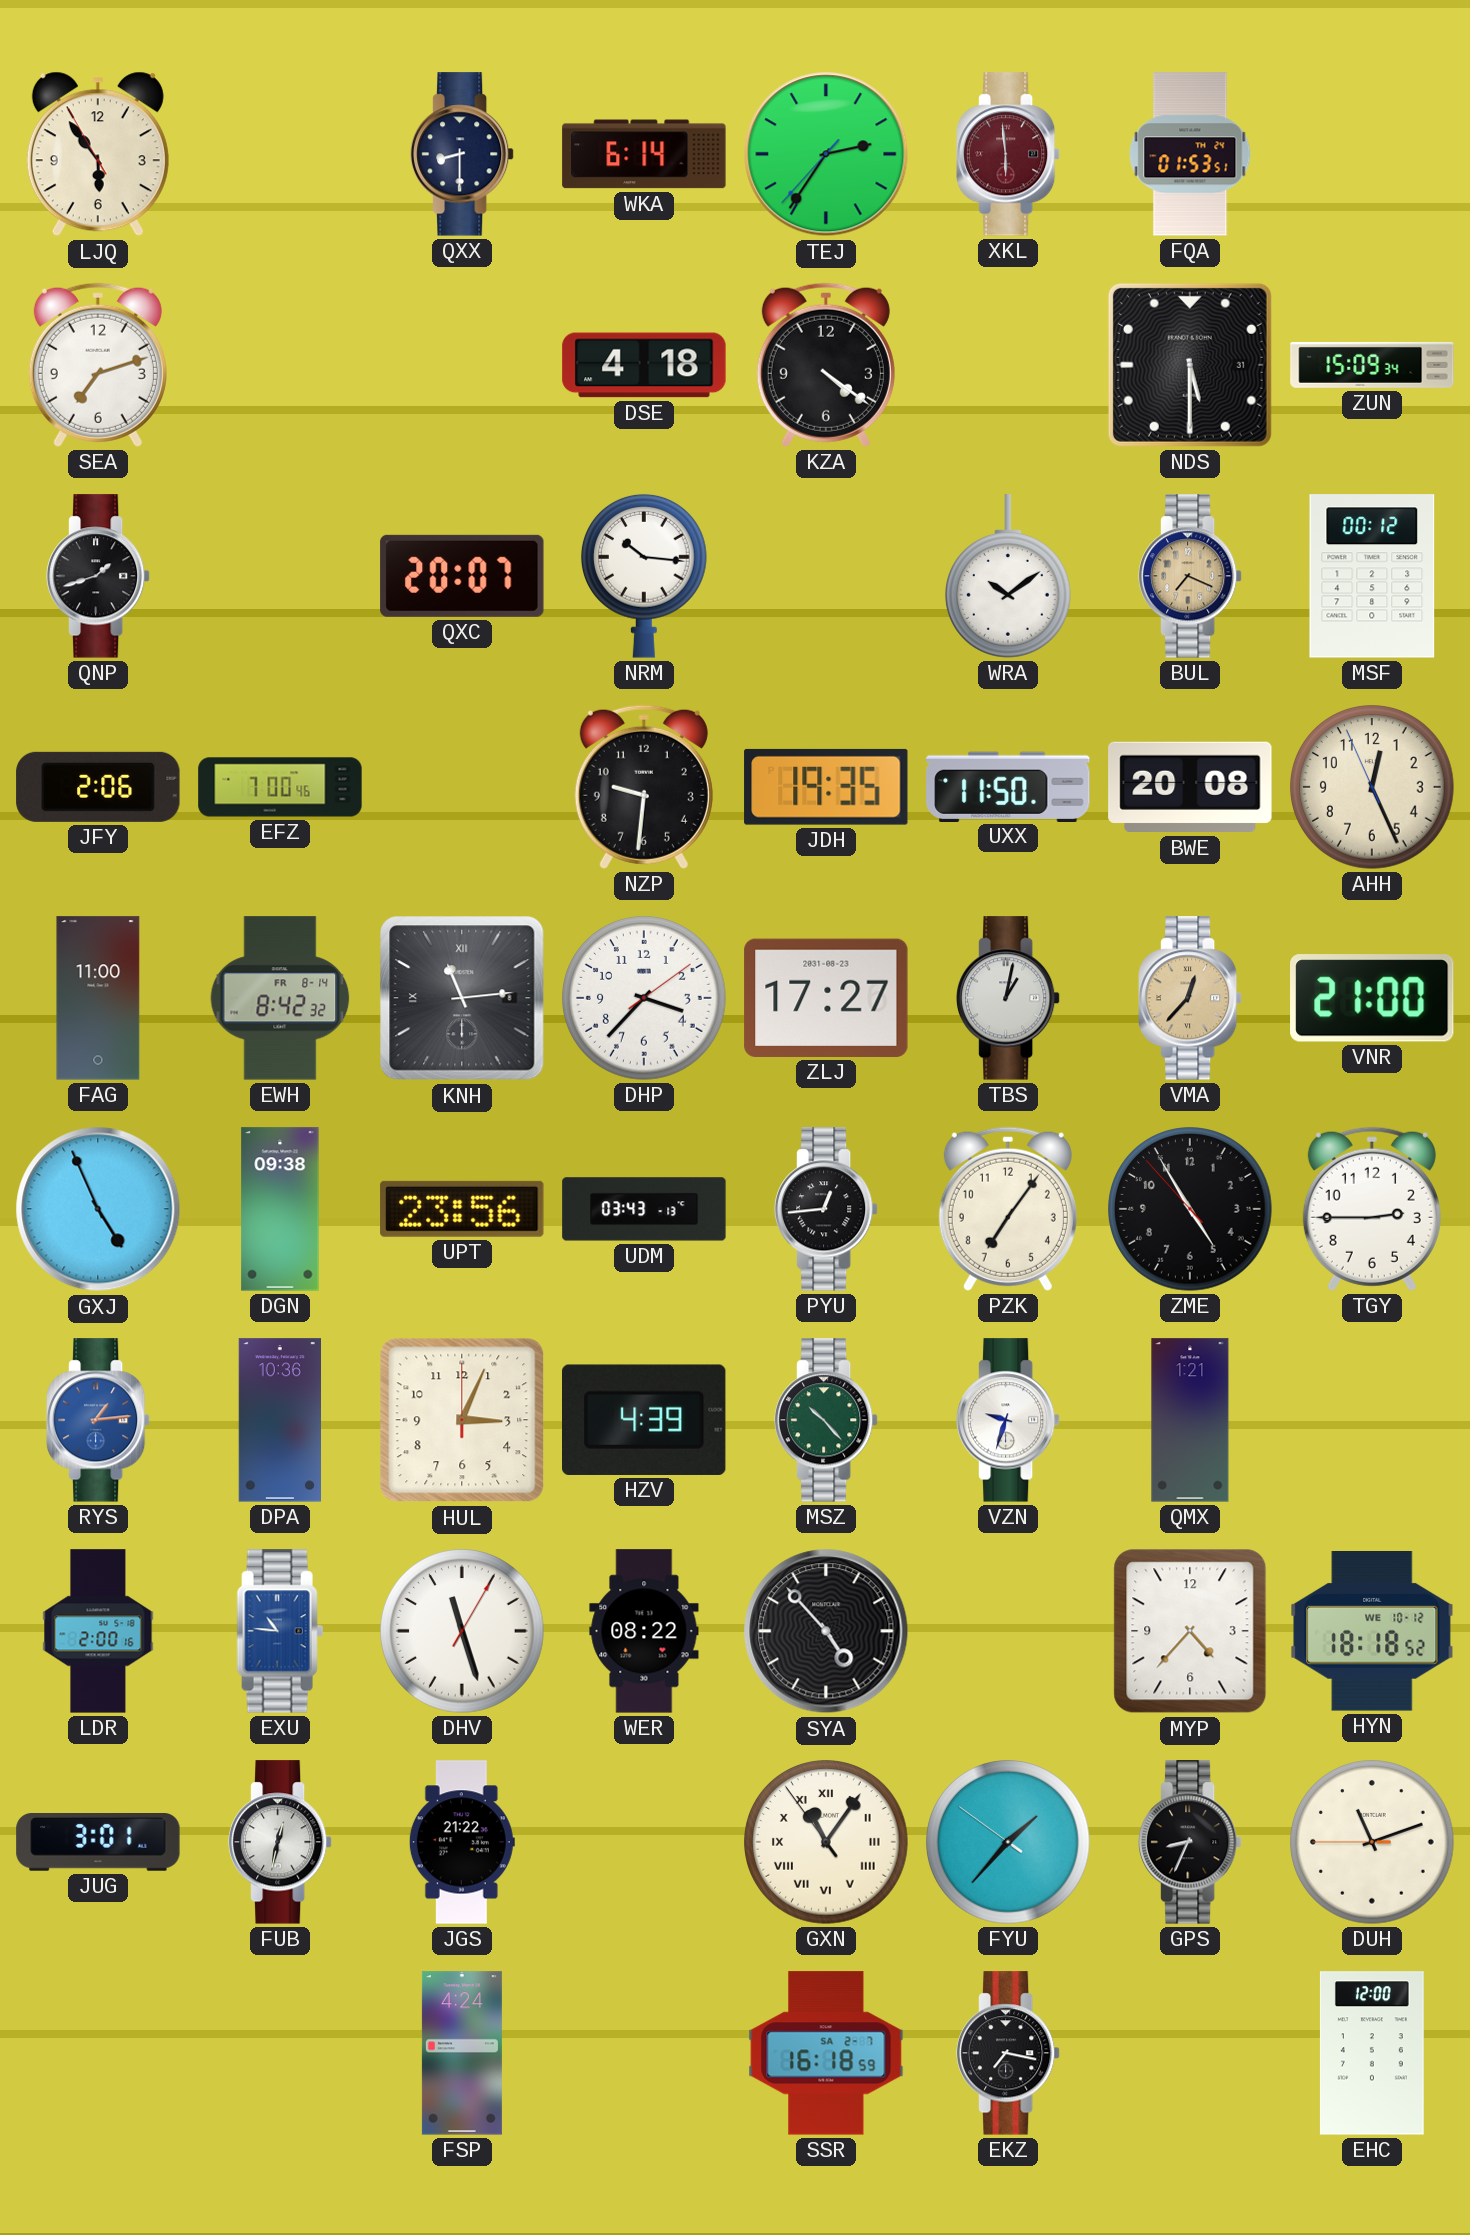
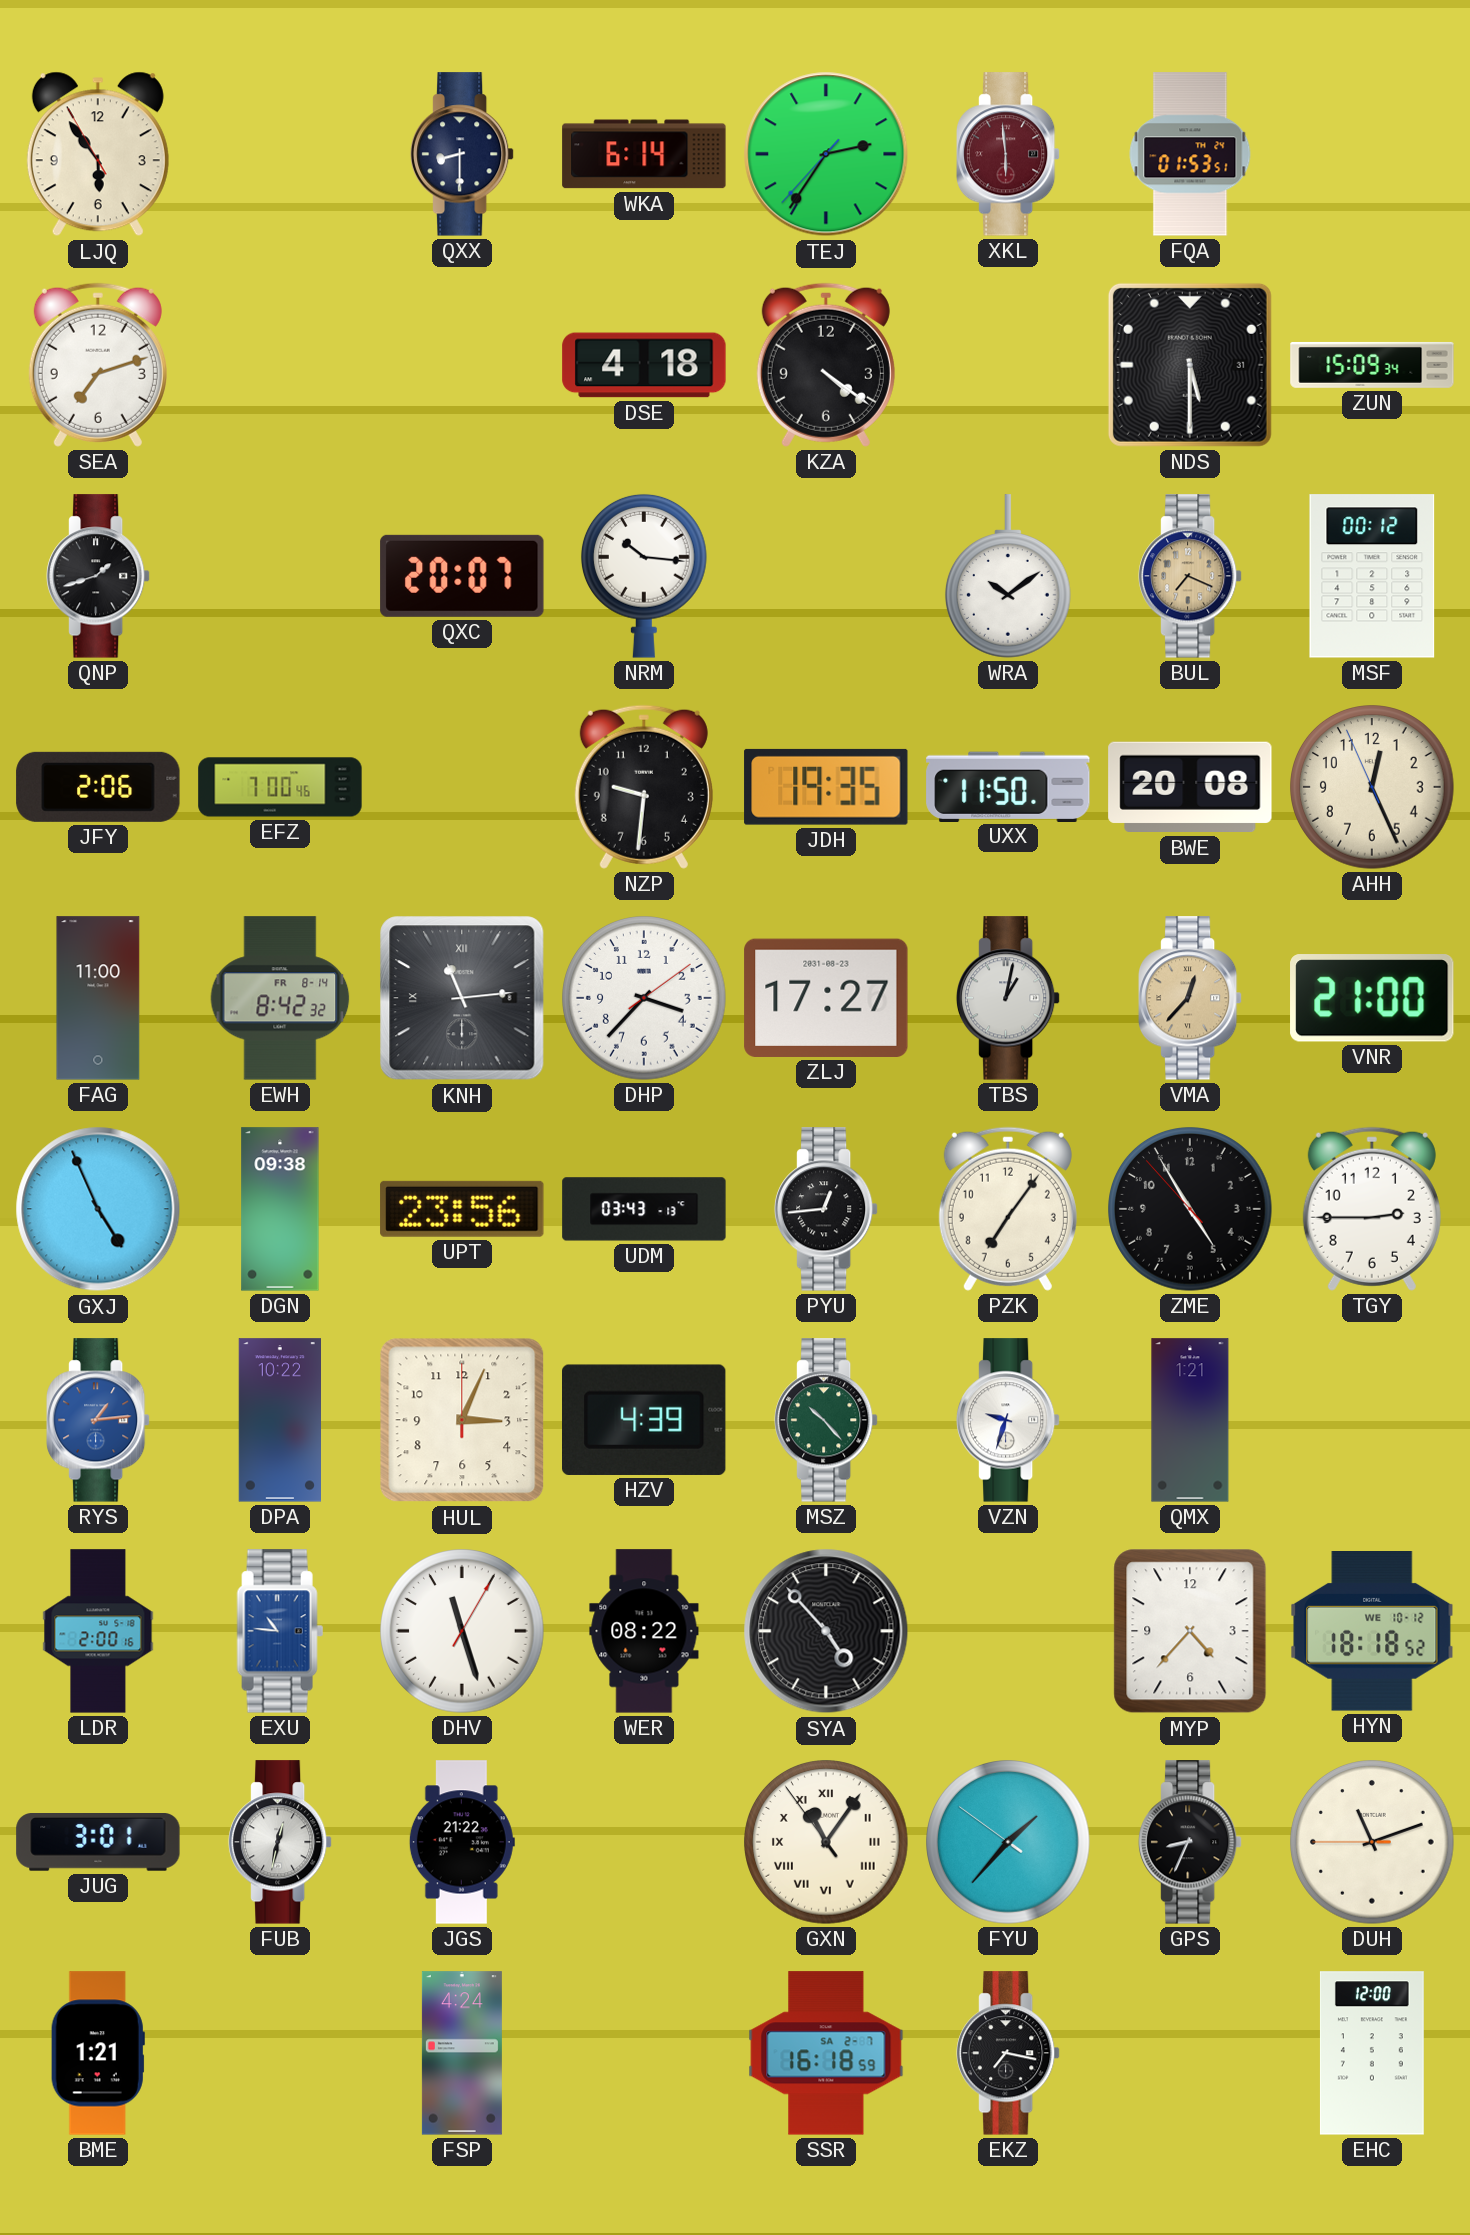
DPA: 10:36 -> 10:22
BME: none -> 1:21
